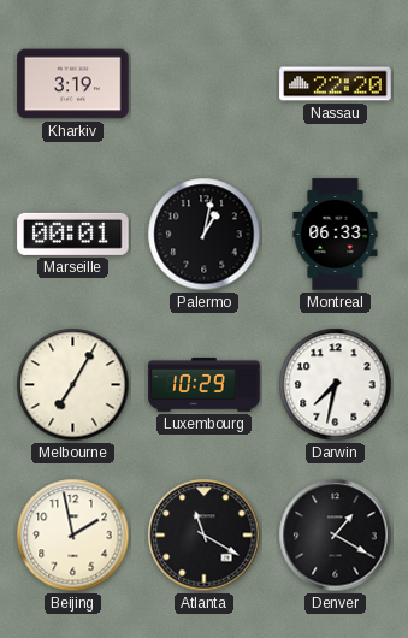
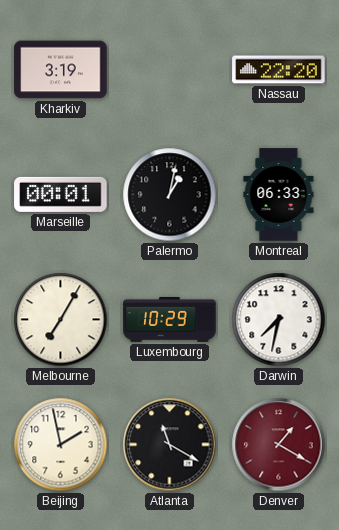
Denver dial: black -> burgundy
